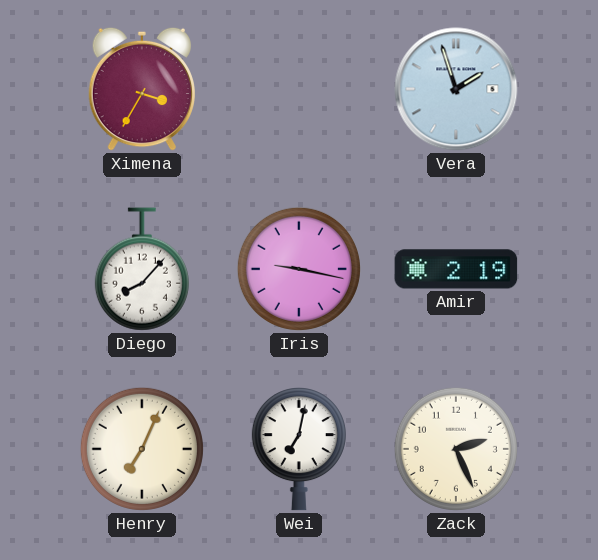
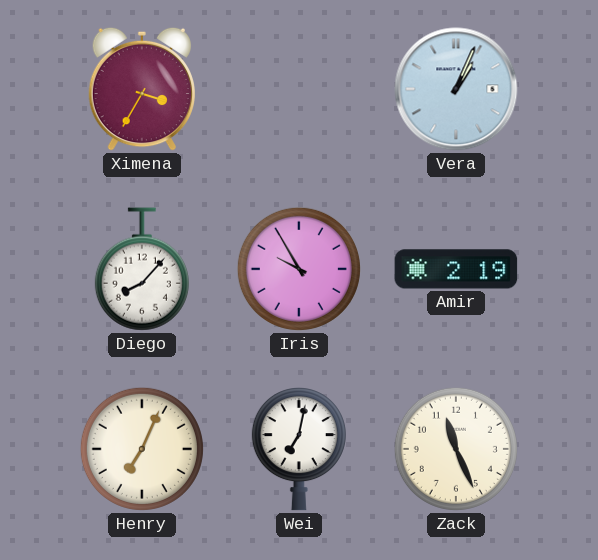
Vera: 1:57 -> 1:04
Iris: 9:17 -> 9:55
Zack: 2:26 -> 11:26
